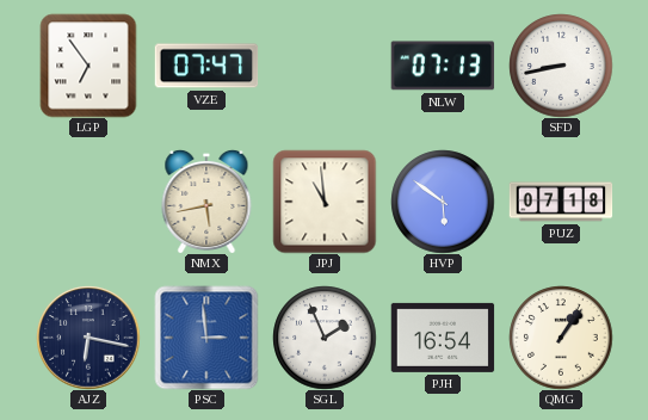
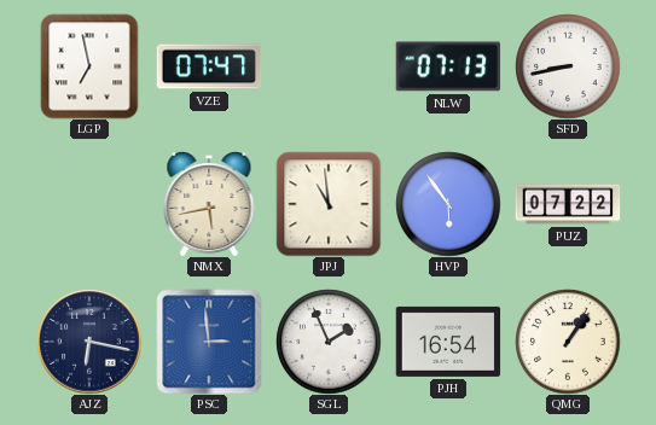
LGP: 6:54 -> 6:58
HVP: 5:51 -> 5:54
PUZ: 07:18 -> 07:22
